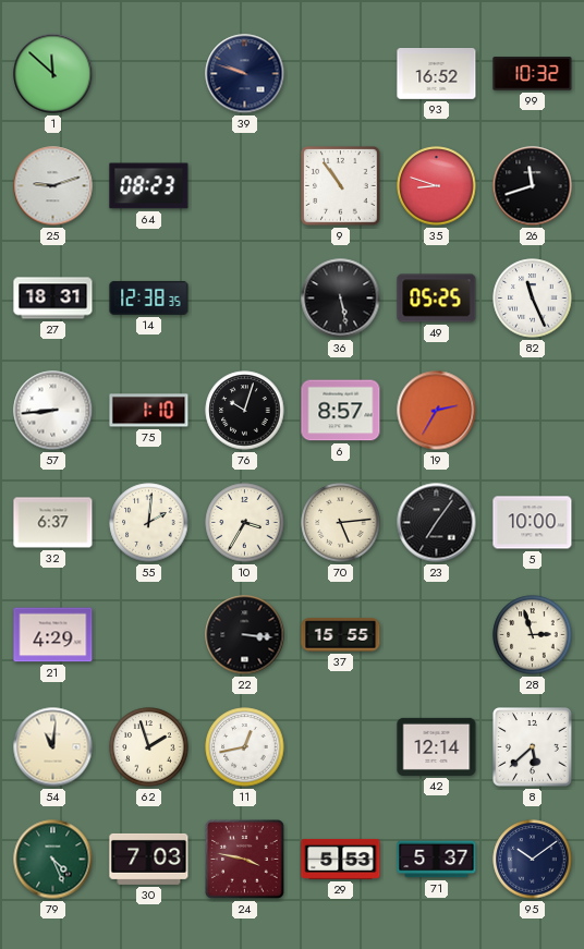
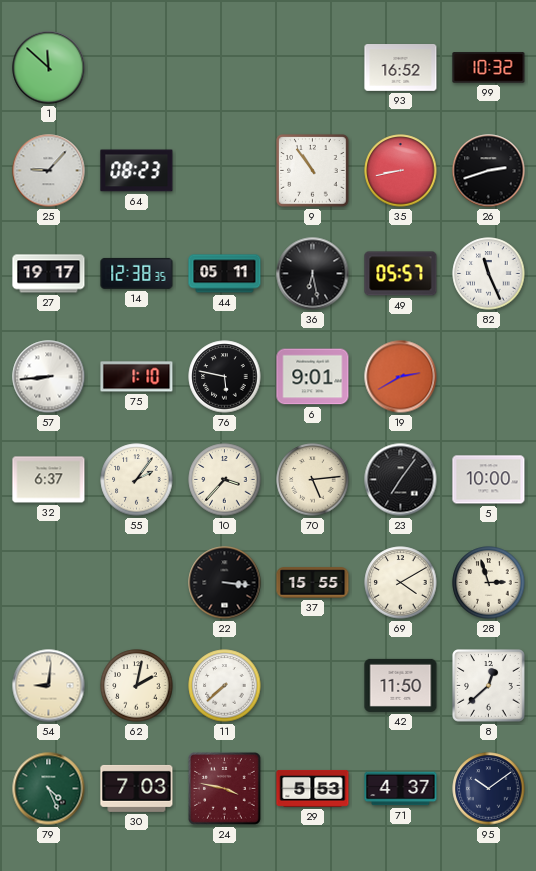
39: 9:48 -> none
25: 9:12 -> 9:07
35: 8:48 -> 8:43
26: 11:42 -> 2:42
27: 18:31 -> 19:17
44: none -> 05:11
36: 5:28 -> 6:28
49: 05:25 -> 05:57
76: 10:03 -> 5:47
6: 8:57 -> 9:01
19: 2:35 -> 2:40
55: 2:01 -> 2:06
10: 3:35 -> 3:37
21: 4:29 -> none
69: none -> 4:10
54: 11:01 -> 9:01
62: 1:57 -> 2:02
11: 12:43 -> 7:38
42: 12:14 -> 11:50
8: 5:38 -> 12:38
71: 5:37 -> 4:37
